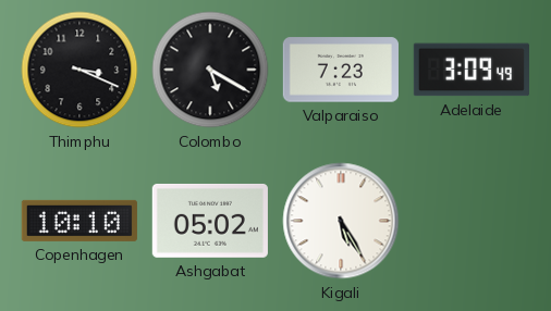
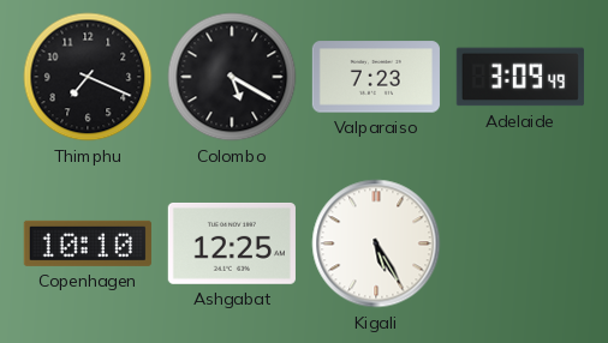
Thimphu: 3:19 -> 7:19
Ashgabat: 05:02 -> 12:25
